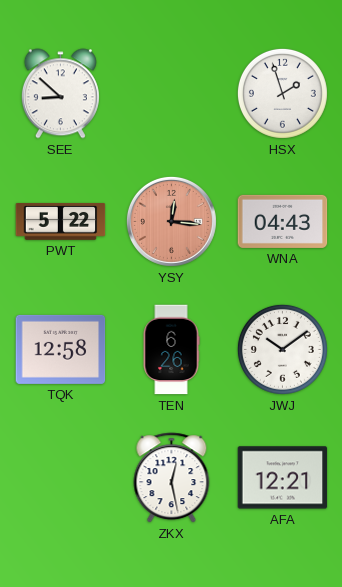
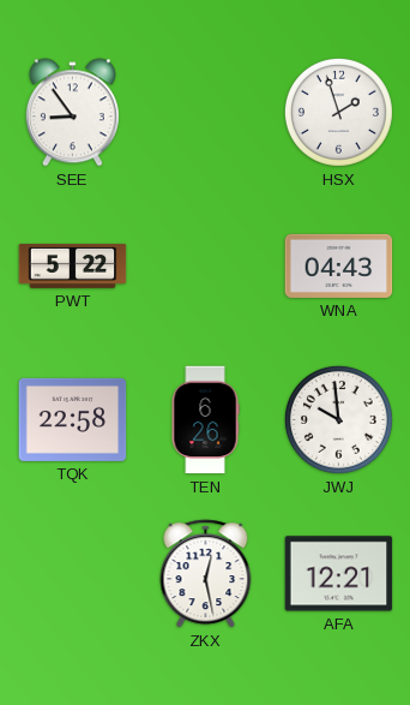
SEE: 8:52 -> 8:54
YSY: 12:16 -> none
TQK: 12:58 -> 22:58
JWJ: 10:09 -> 9:59
